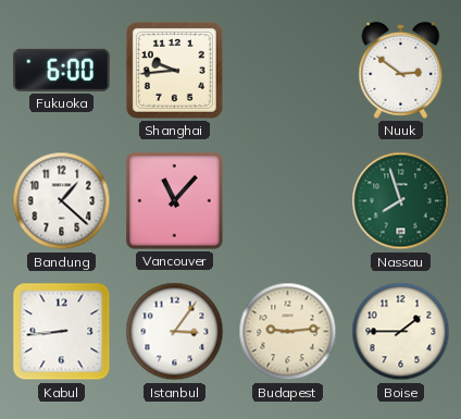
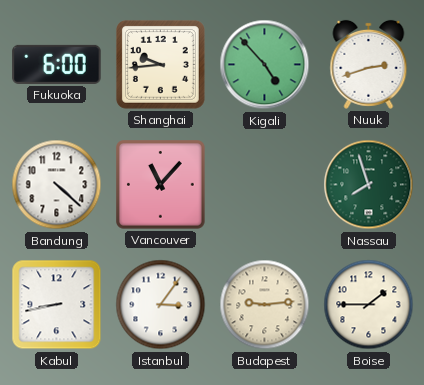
Kigali: none -> 4:53
Nuuk: 2:51 -> 2:42
Bandung: 1:22 -> 4:22
Kabul: 8:44 -> 8:43
